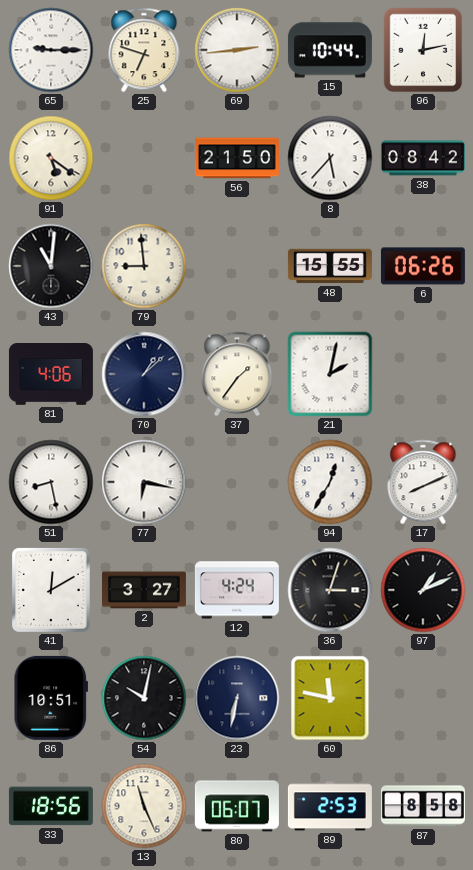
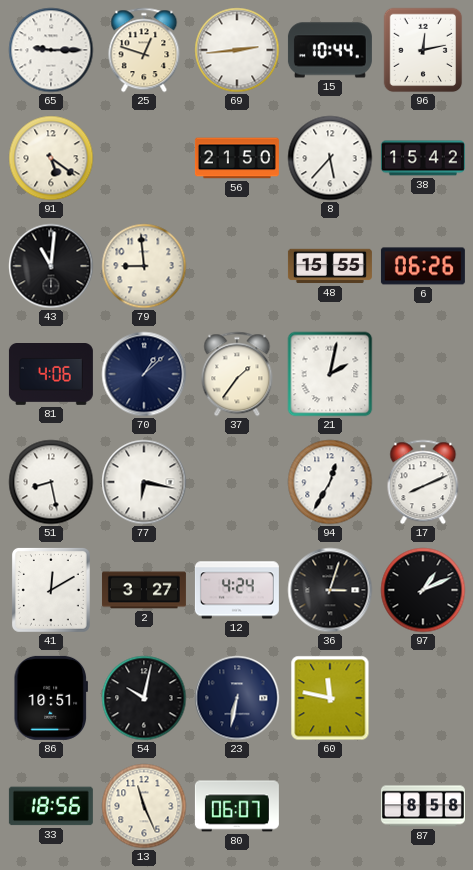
25: 6:48 -> 12:48
38: 08:42 -> 15:42
89: 2:53 -> none
